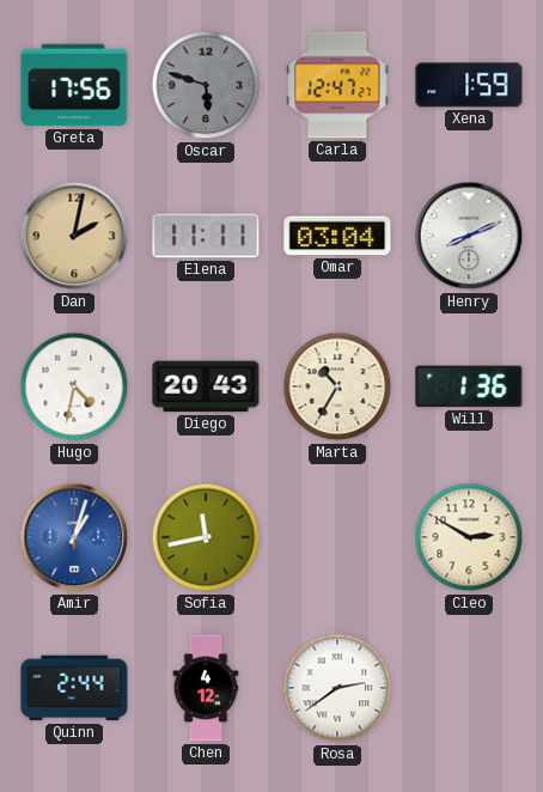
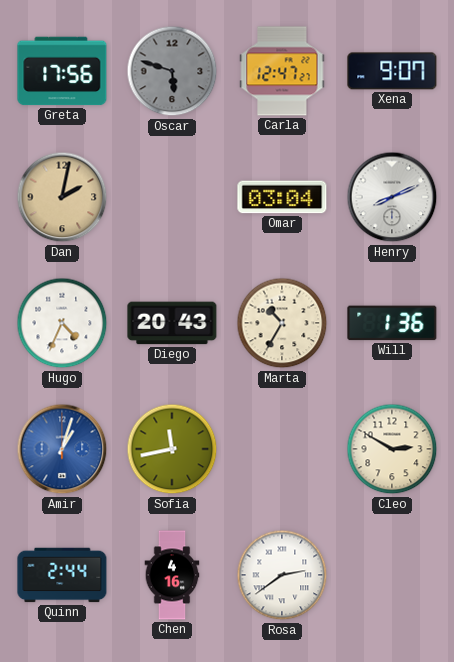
Xena: 1:59 -> 9:07
Elena: 11:11 -> none
Hugo: 4:32 -> 4:34
Chen: 4:12 -> 4:16
